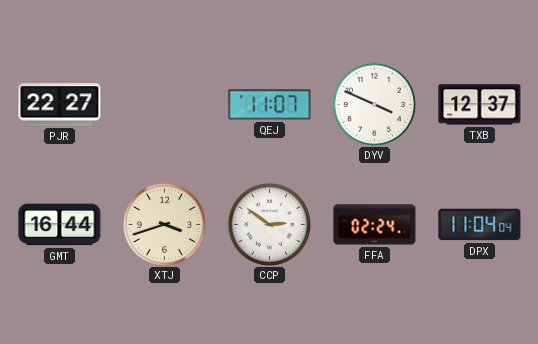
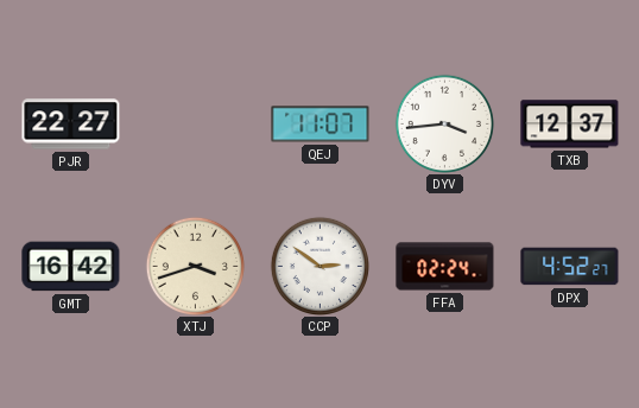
DYV: 3:49 -> 3:44
GMT: 16:44 -> 16:42
DPX: 11:04 -> 4:52
